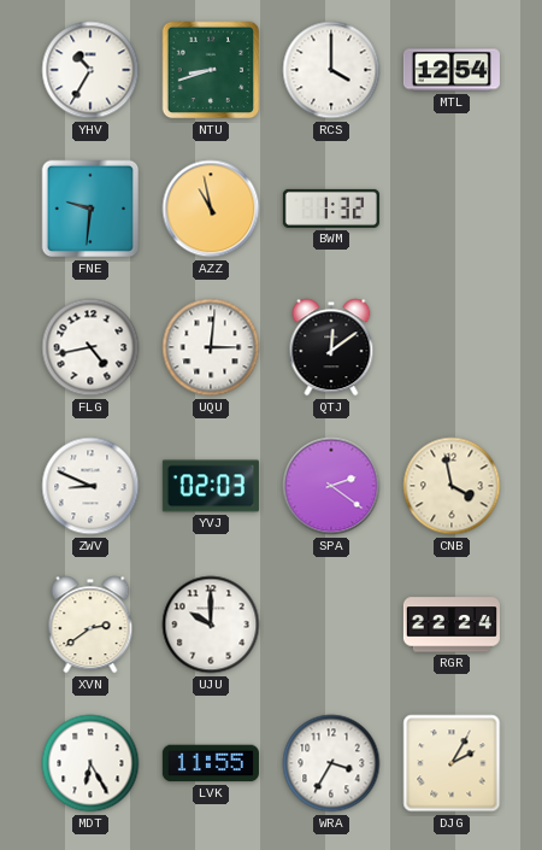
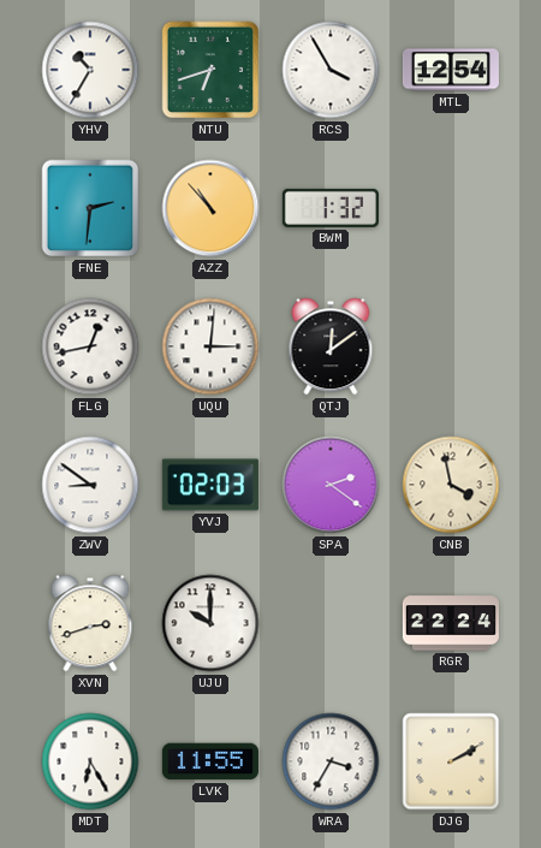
NTU: 8:42 -> 6:42
RCS: 4:00 -> 3:55
FNE: 9:31 -> 2:31
AZZ: 10:58 -> 10:53
FLG: 4:43 -> 12:43
ZWV: 8:49 -> 8:51
XVN: 2:39 -> 2:42
DJG: 2:05 -> 2:10
